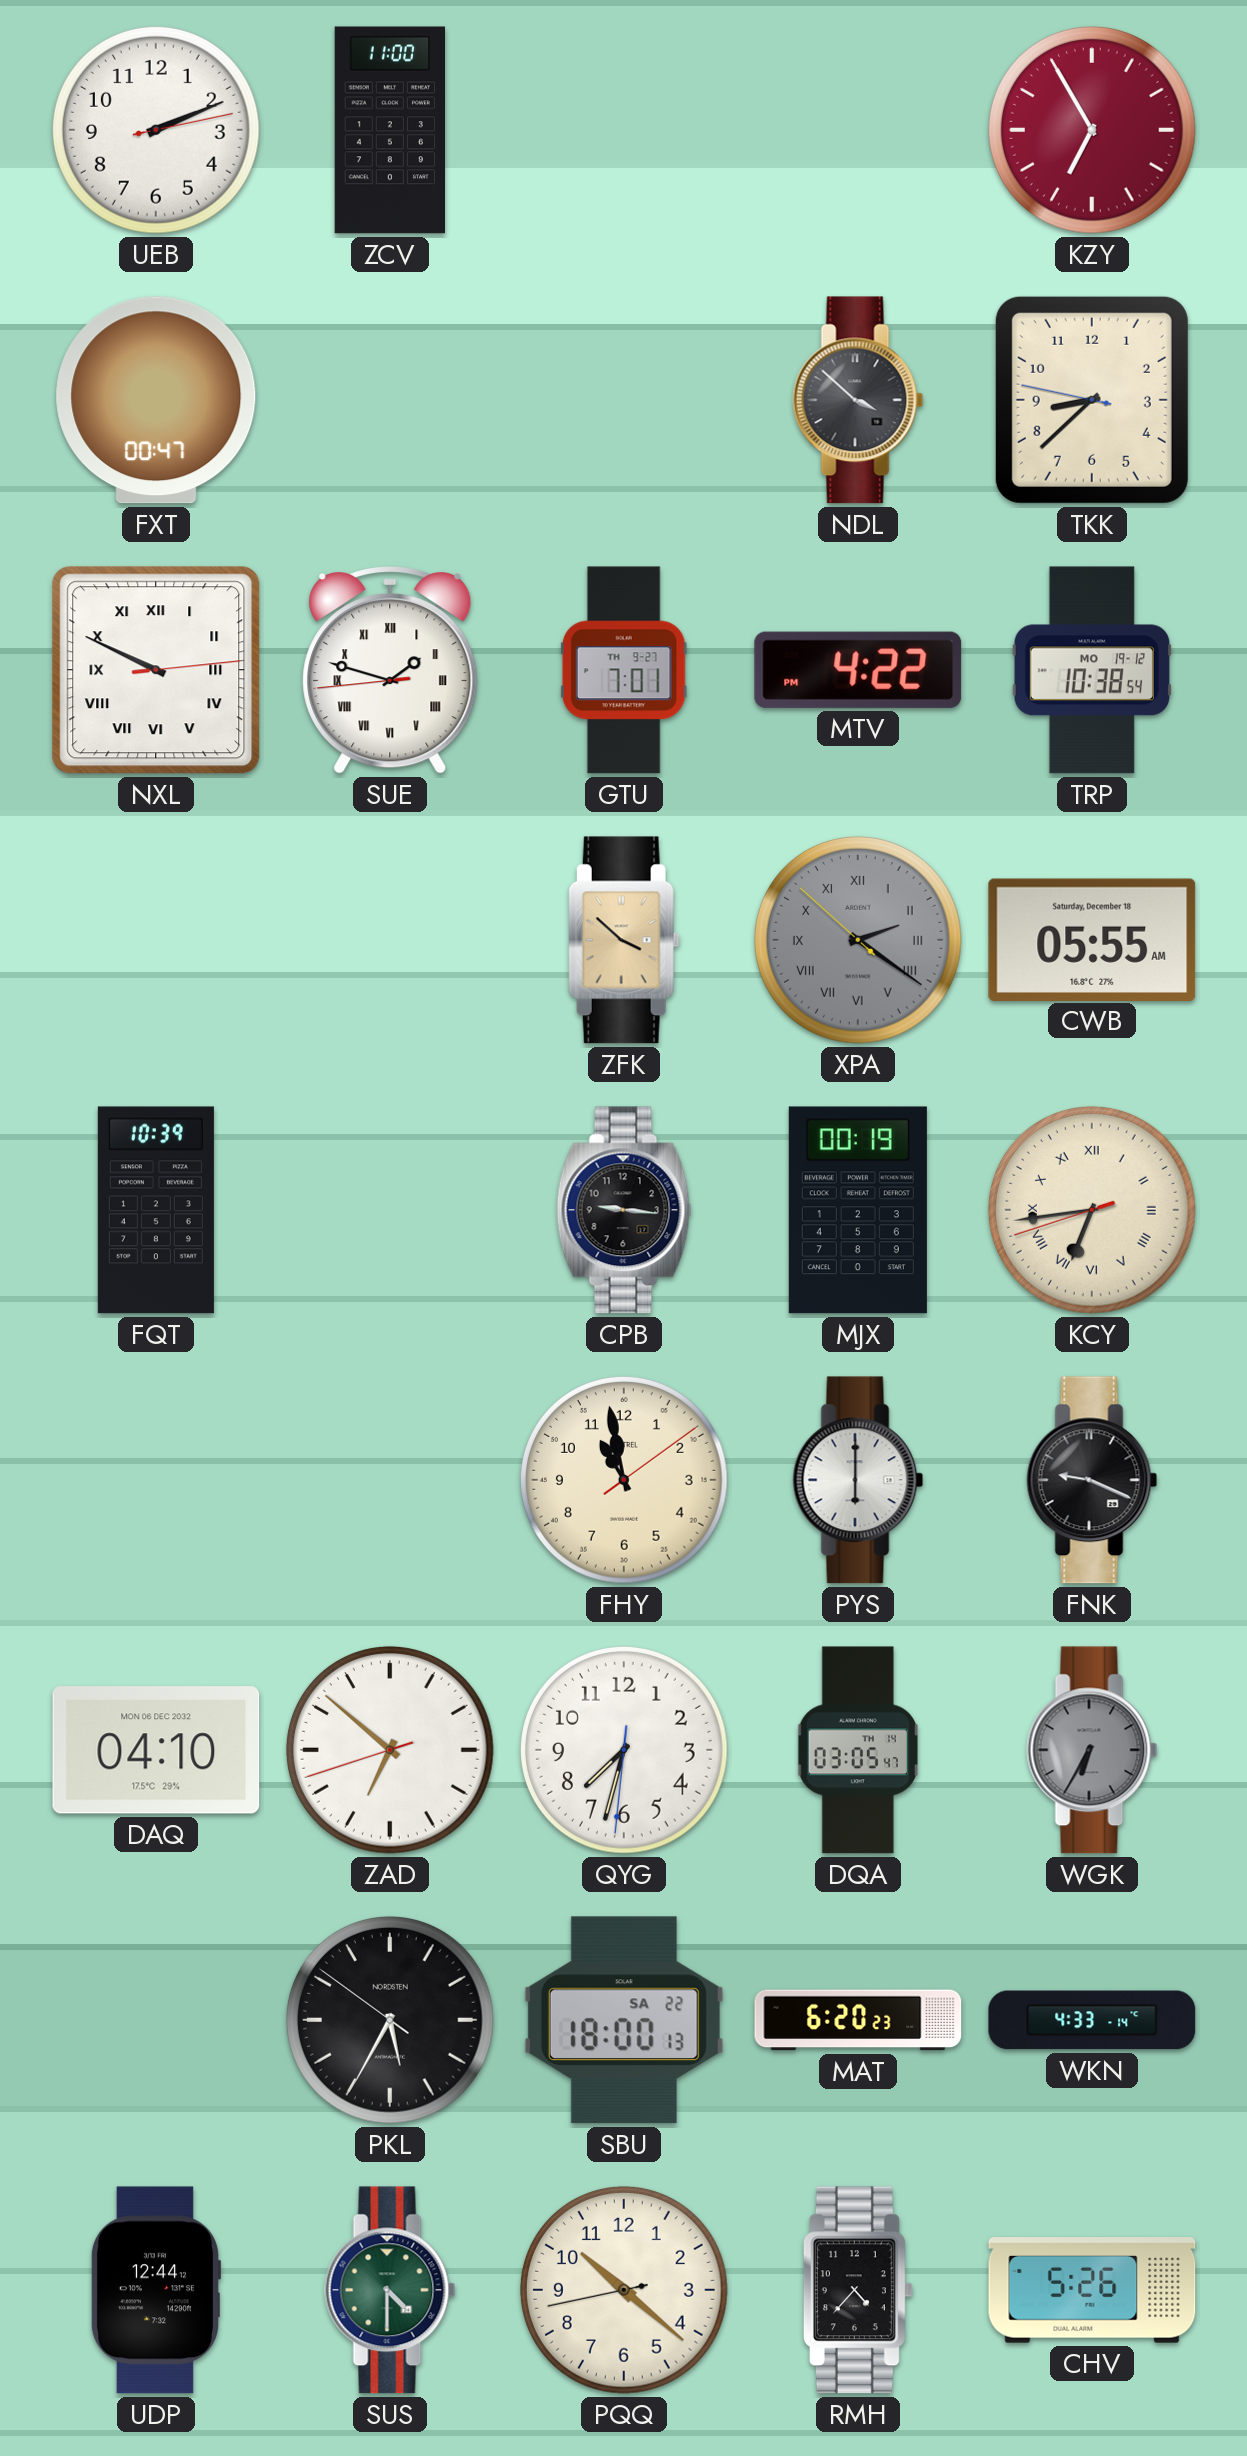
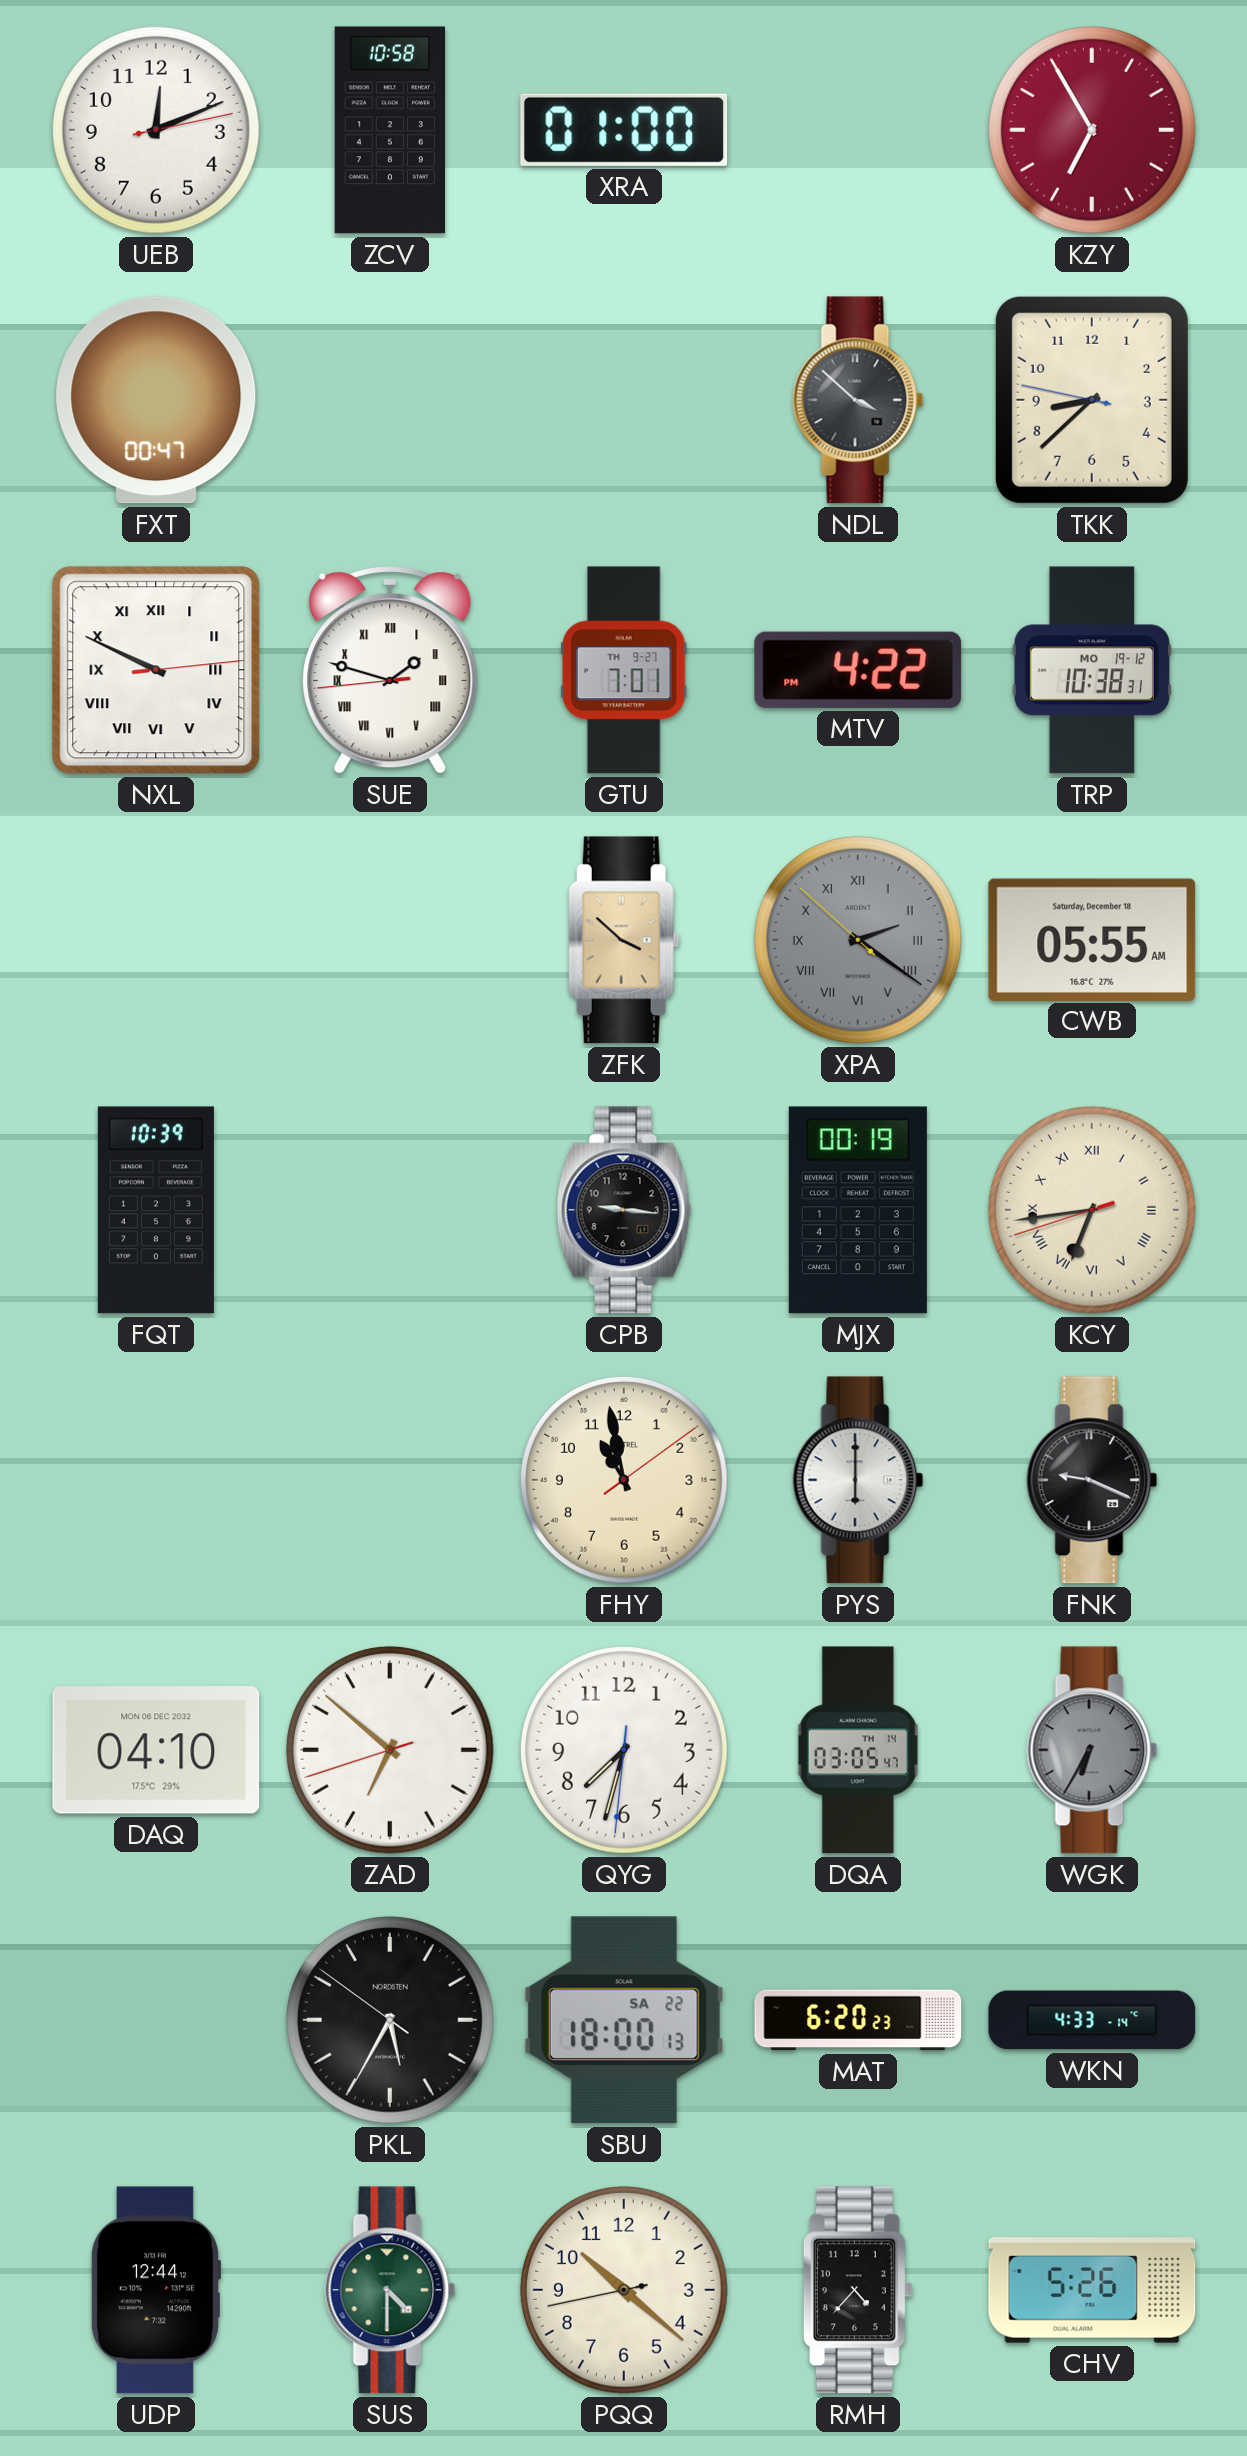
UEB: 2:11 -> 12:11
ZCV: 11:00 -> 10:58
XRA: none -> 01:00
TRP: 10:38:54 -> 10:38:31
